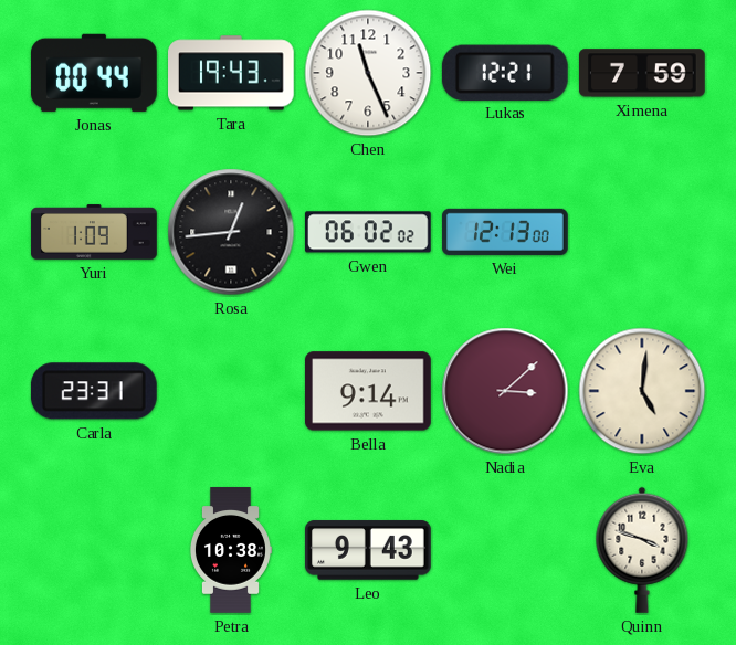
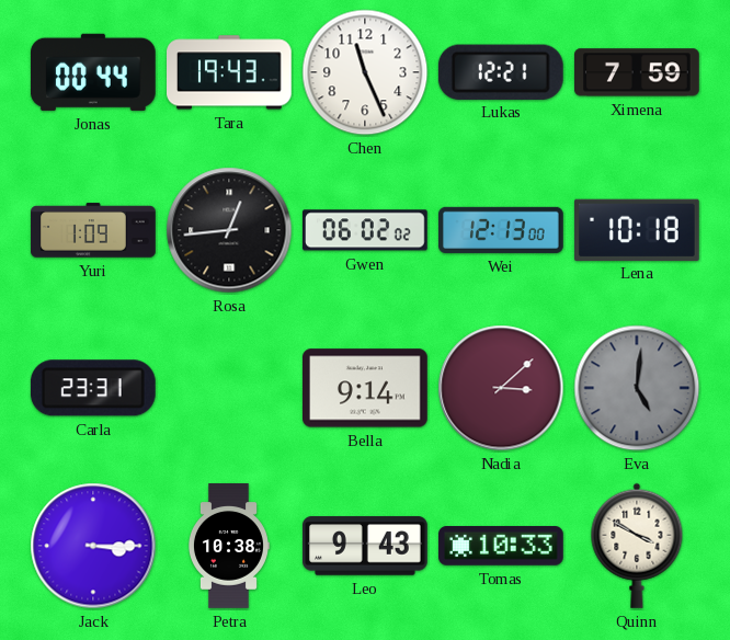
Lena: none -> 10:18
Eva dial: cream -> grey
Jack: none -> 3:15
Tomas: none -> 10:33
Quinn: 3:48 -> 3:50
